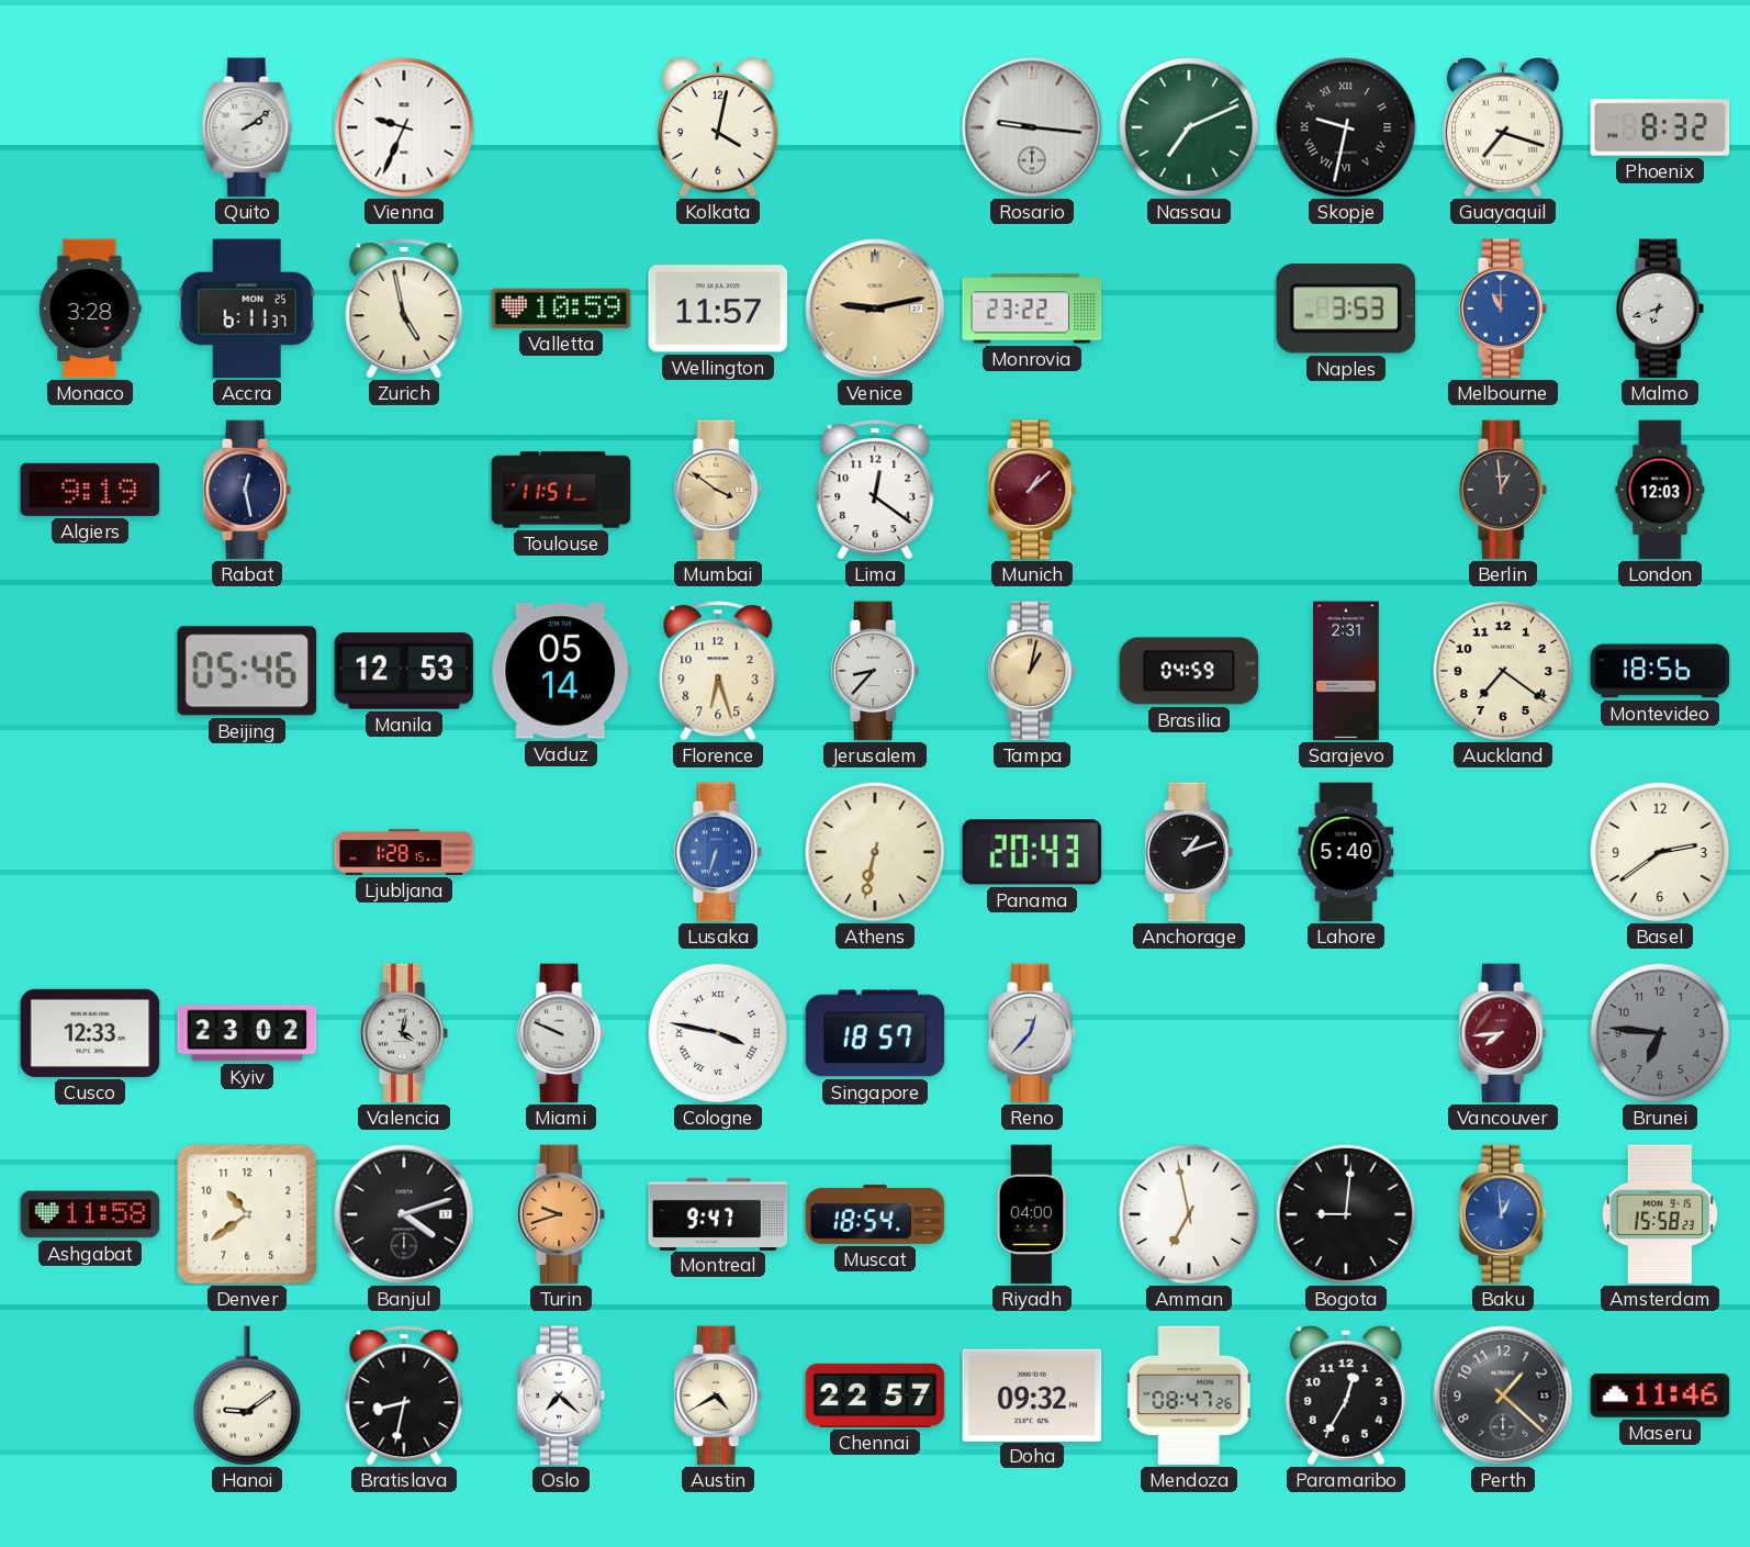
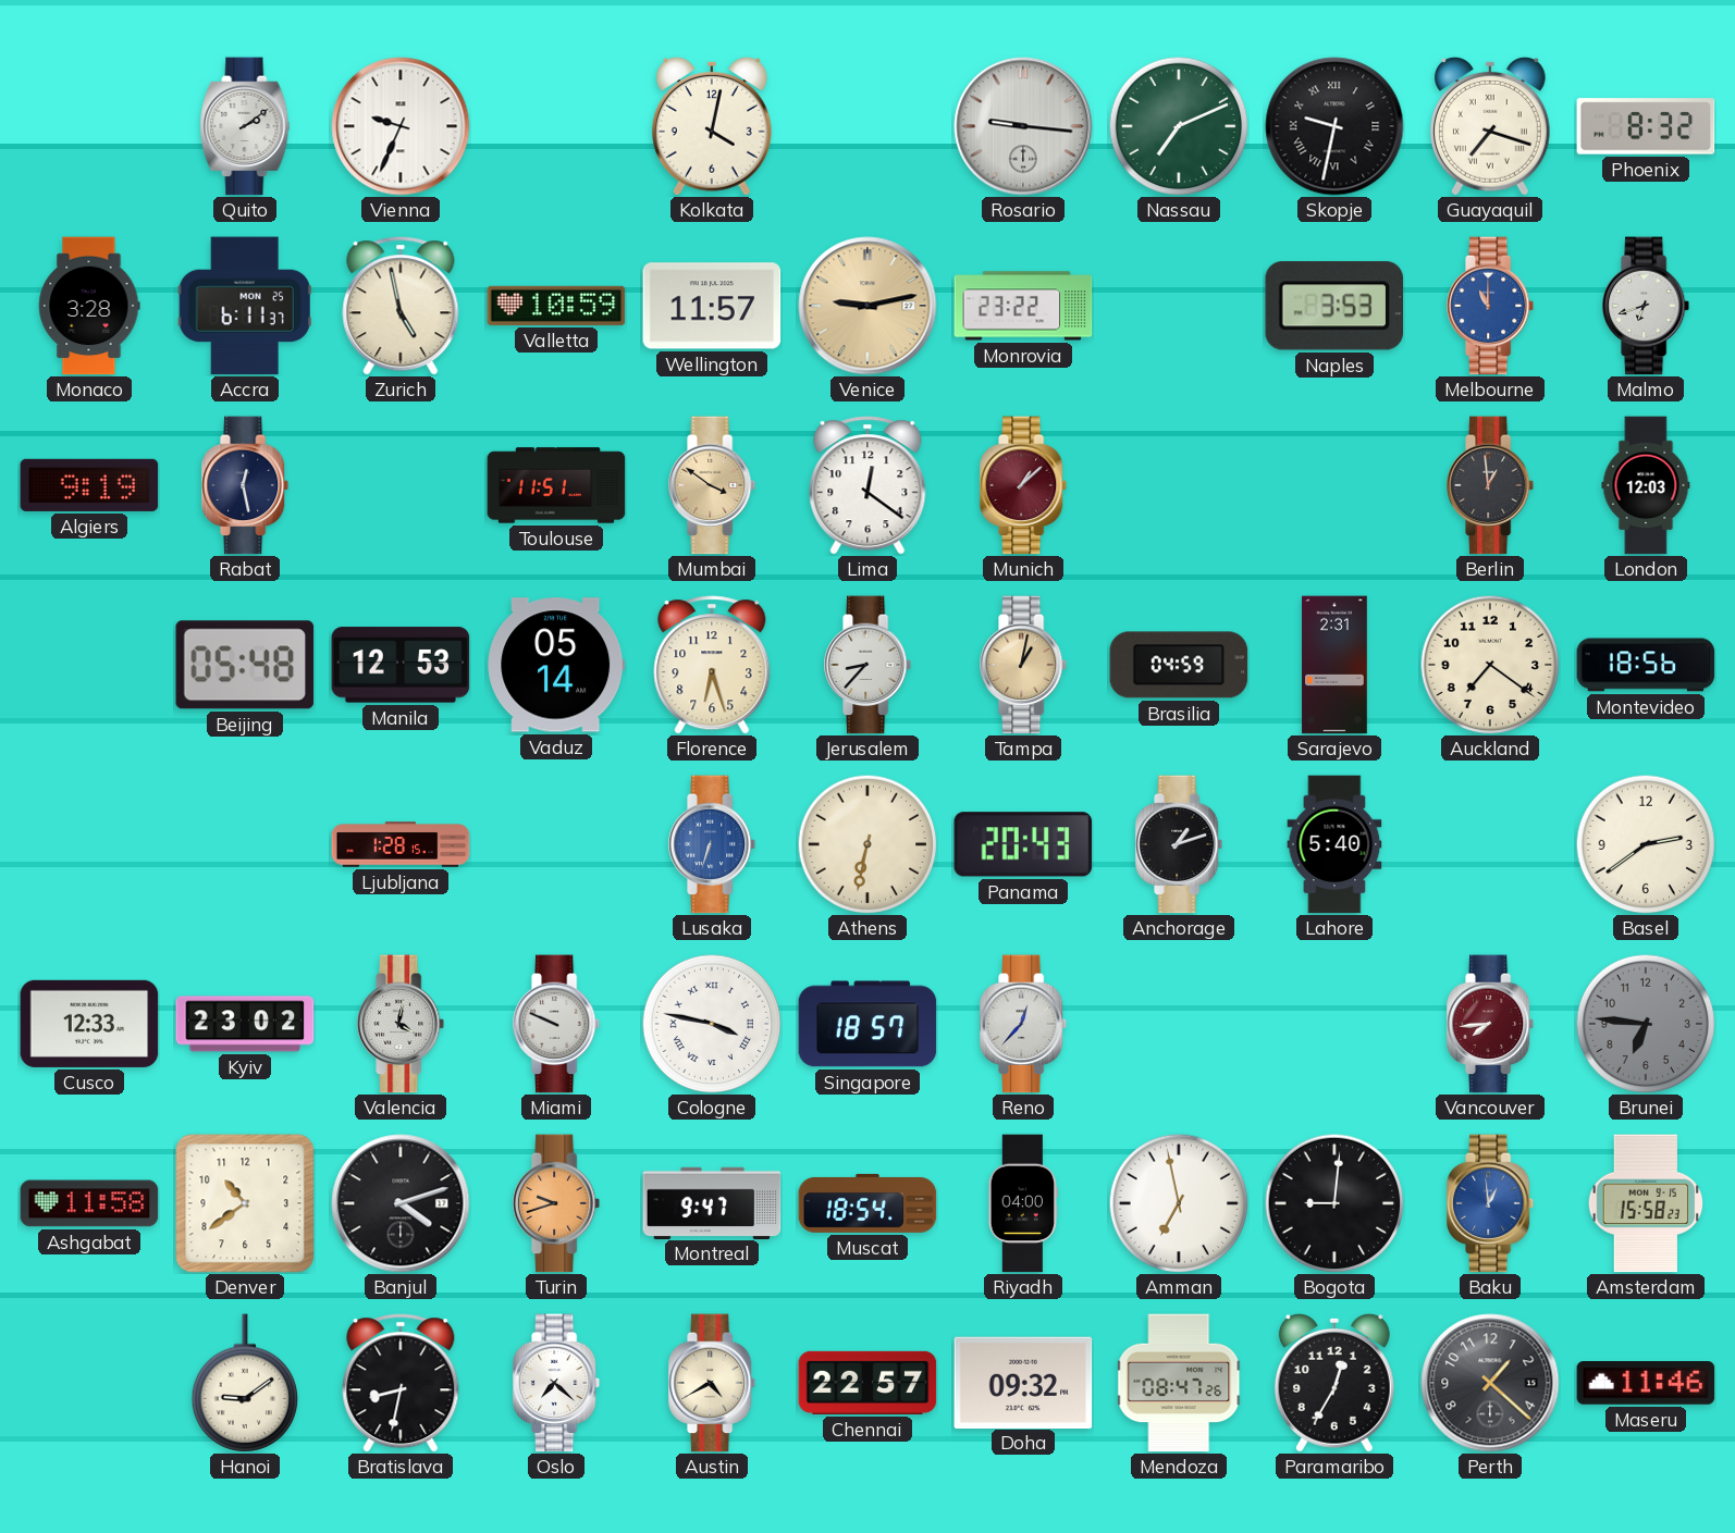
Beijing: 05:46 -> 05:48
